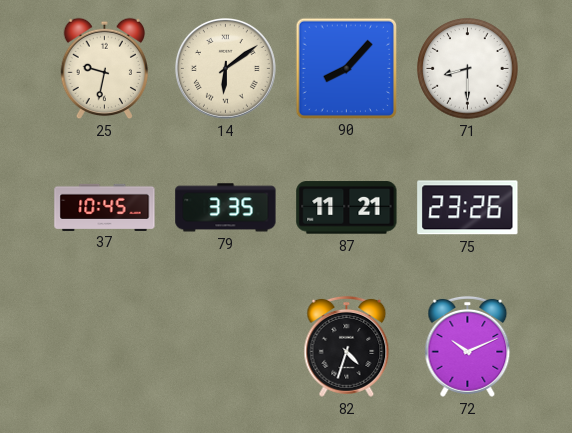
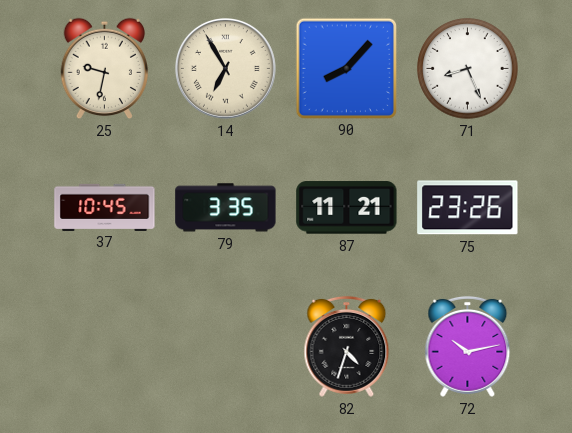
14: 6:09 -> 6:55
71: 8:30 -> 8:26
72: 10:11 -> 10:13
